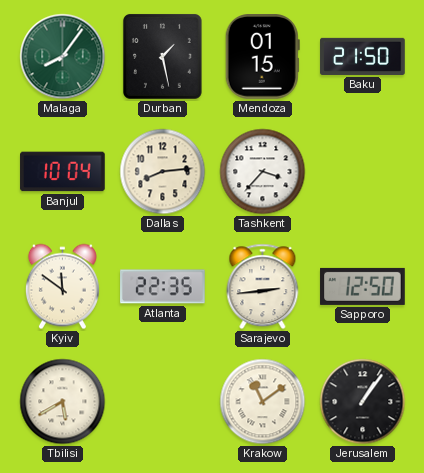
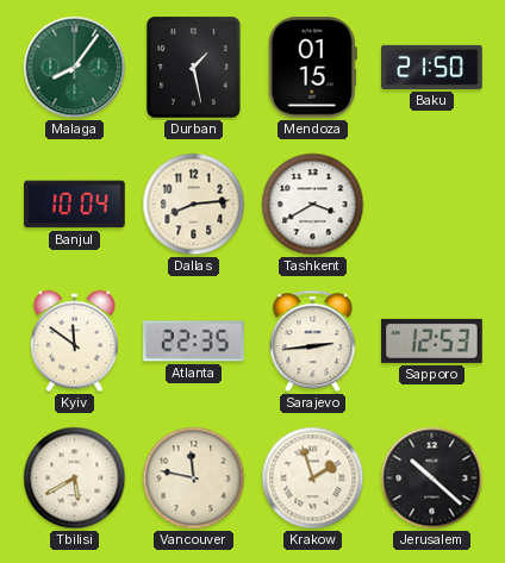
Tashkent: 3:37 -> 3:40
Sapporo: 12:50 -> 12:53
Vancouver: none -> 11:47
Krakow: 11:09 -> 1:57
Jerusalem: 1:06 -> 10:22
